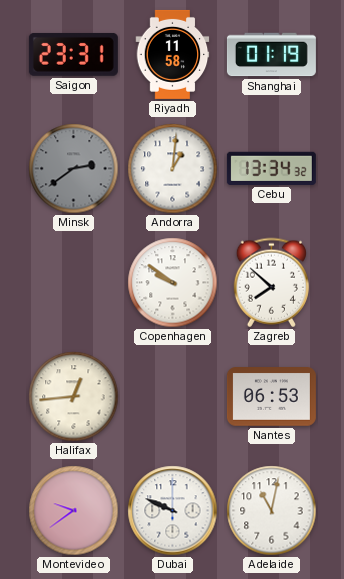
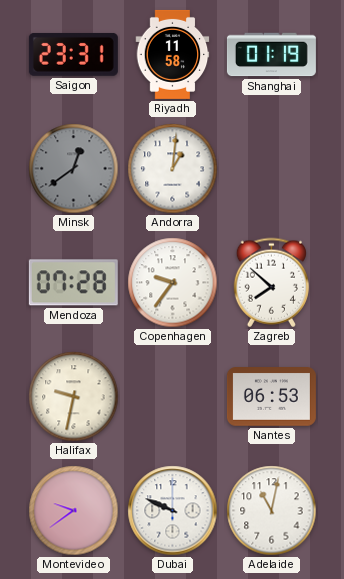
Minsk: 2:39 -> 12:39
Cebu: 13:34 -> none
Mendoza: none -> 07:28
Copenhagen: 9:51 -> 9:36
Halifax: 12:44 -> 9:32
